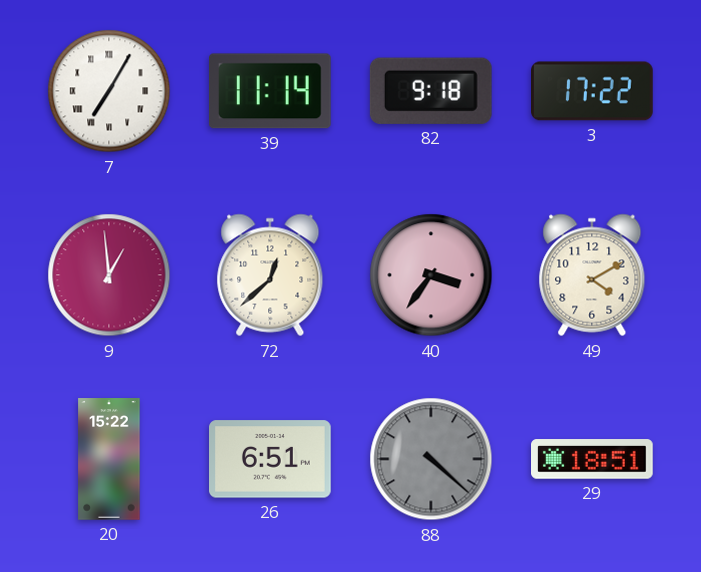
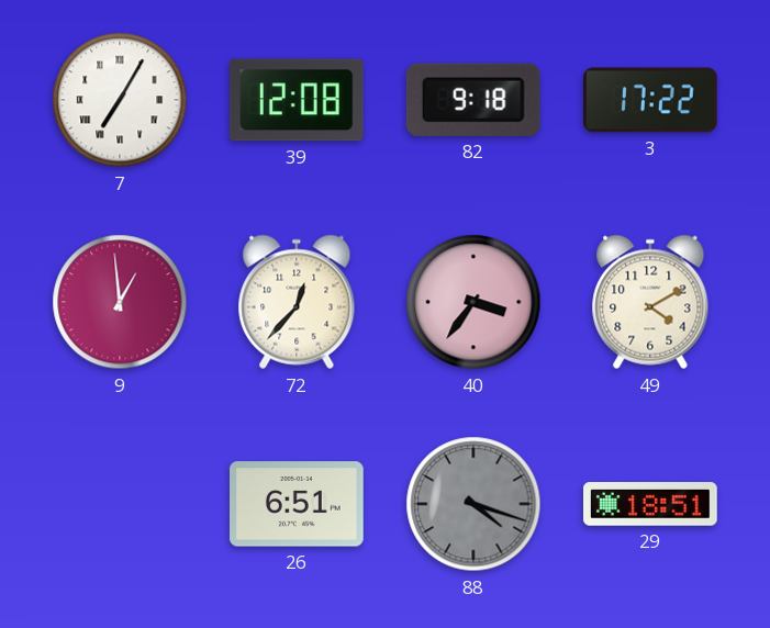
39: 11:14 -> 12:08
72: 12:38 -> 12:37
20: 15:22 -> none
88: 4:22 -> 4:18
